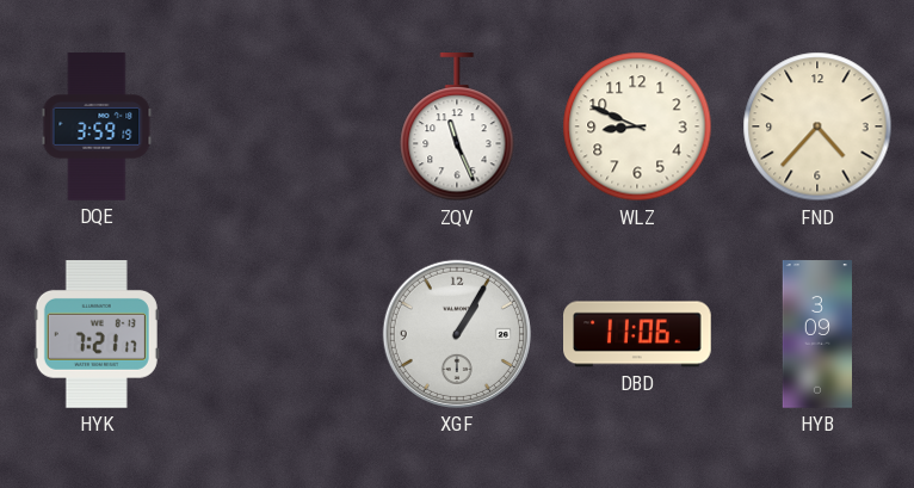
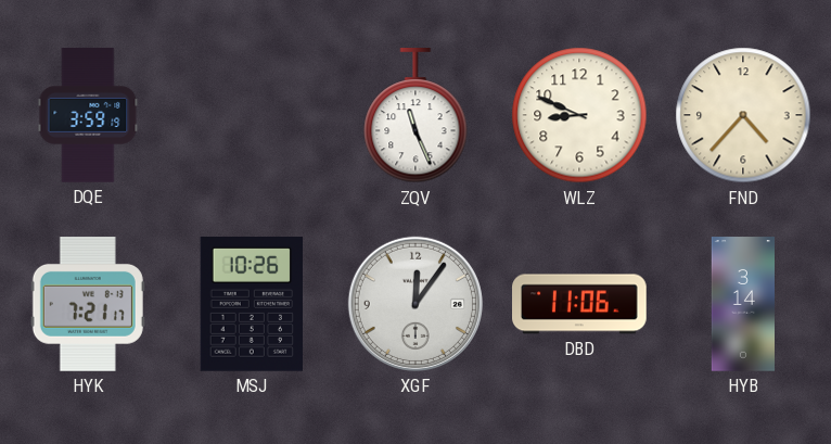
MSJ: none -> 10:26
XGF: 1:05 -> 12:06
HYB: 3:09 -> 3:14
